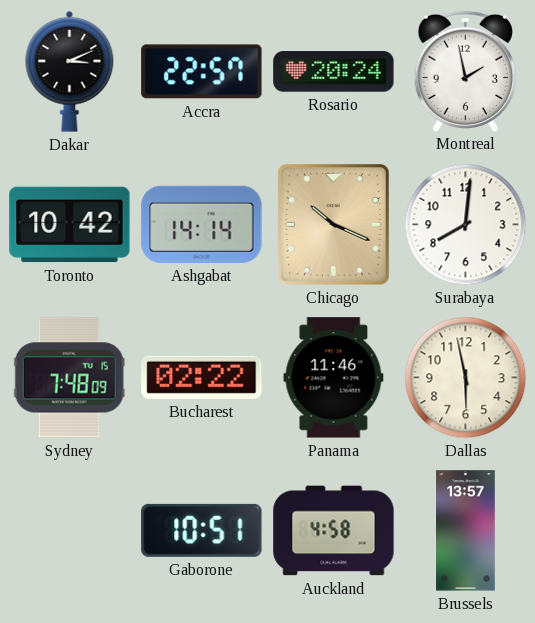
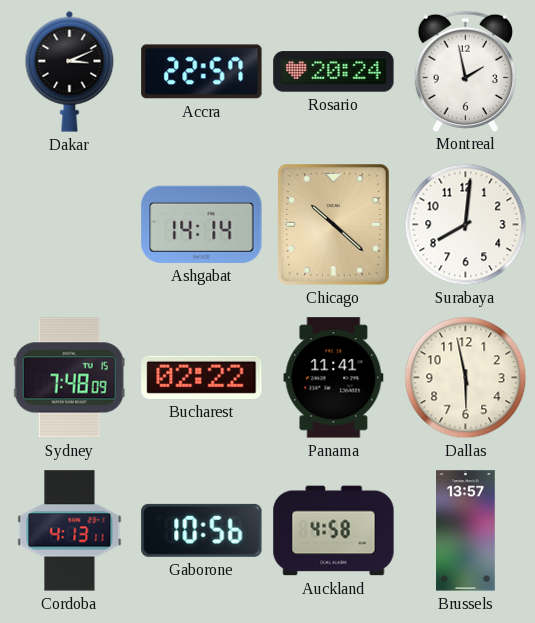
Toronto: 10:42 -> none
Chicago: 10:19 -> 10:22
Panama: 11:46 -> 11:41
Cordoba: none -> 4:13
Gaborone: 10:51 -> 10:56
